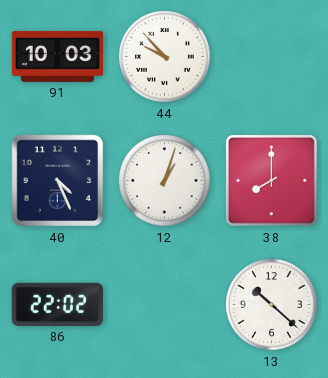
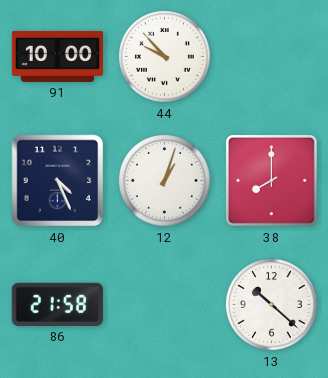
91: 10:03 -> 10:00
86: 22:02 -> 21:58
